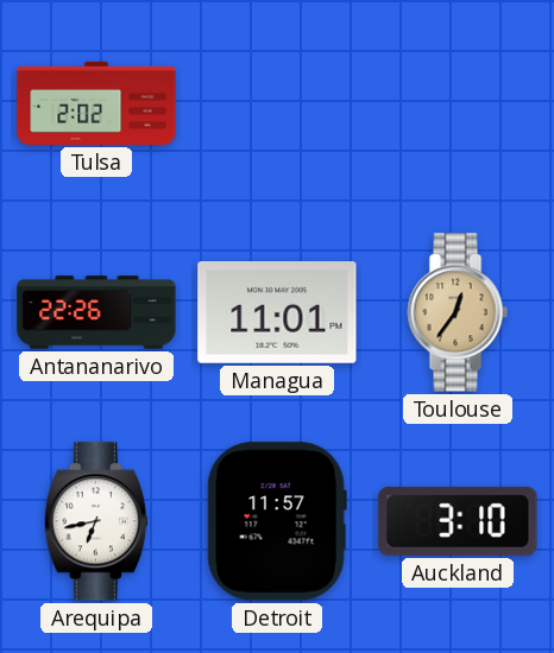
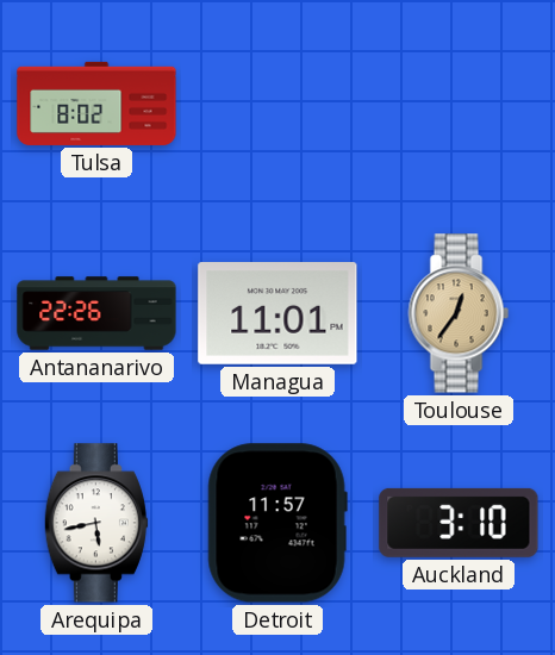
Tulsa: 2:02 -> 8:02
Arequipa: 6:43 -> 5:43
